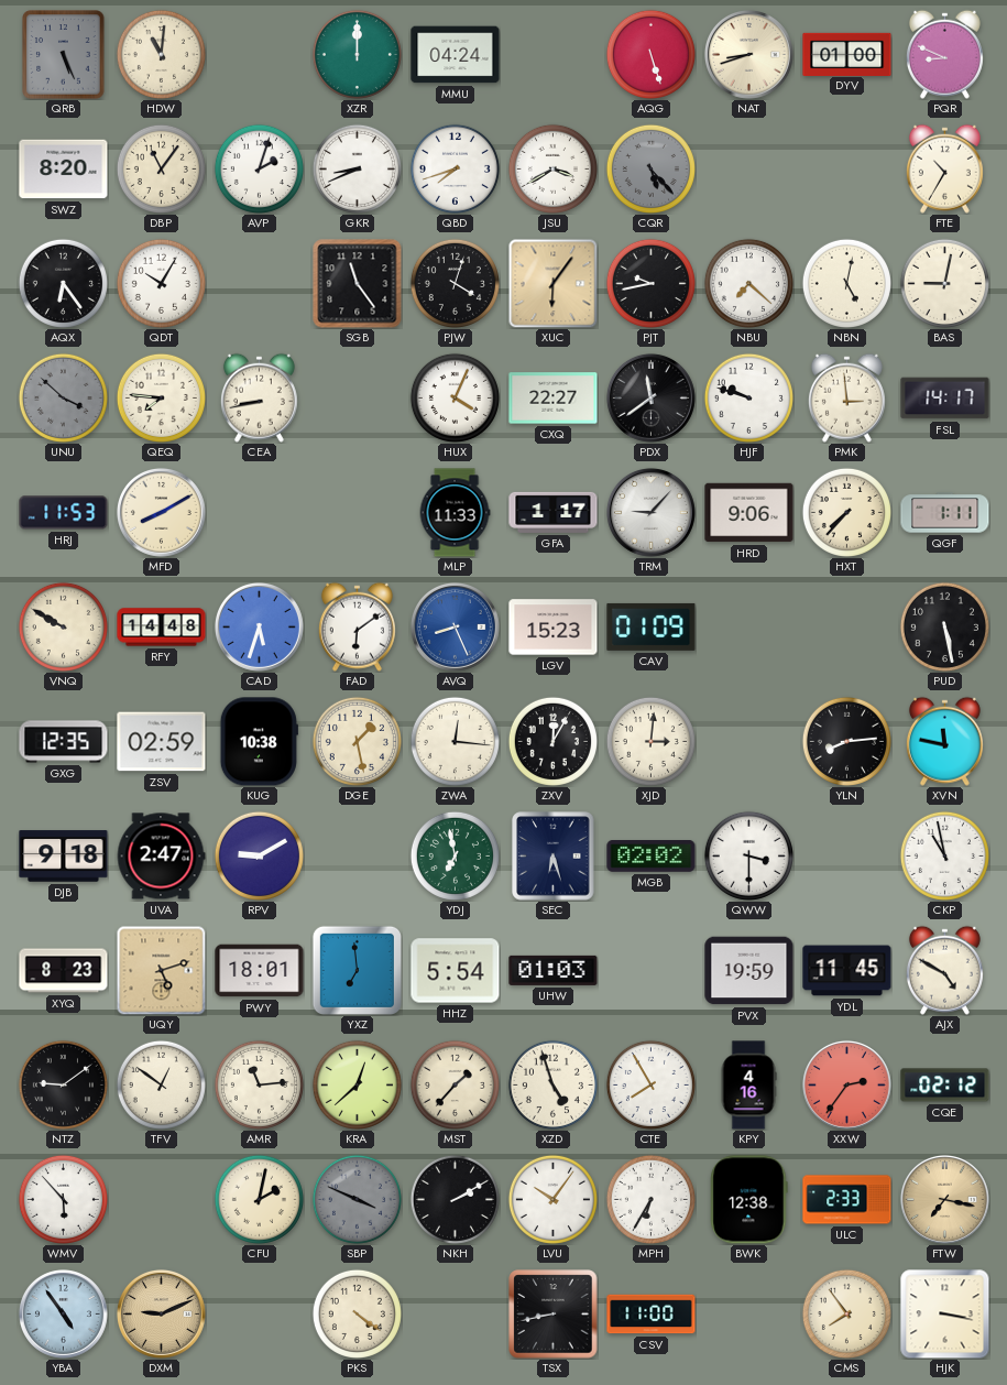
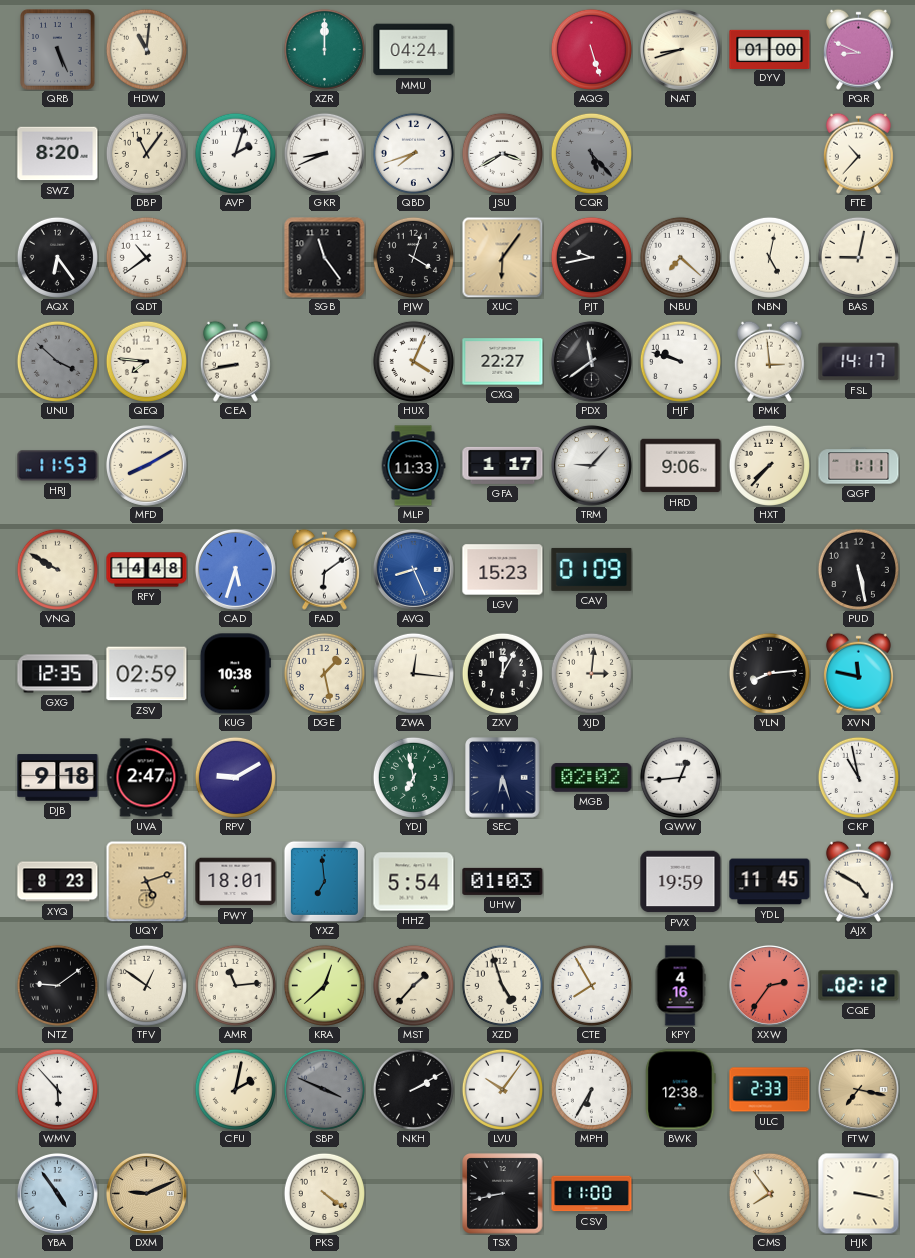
FTE: 10:35 -> 10:37
QDT: 10:05 -> 10:39
QWW: 3:30 -> 12:44
